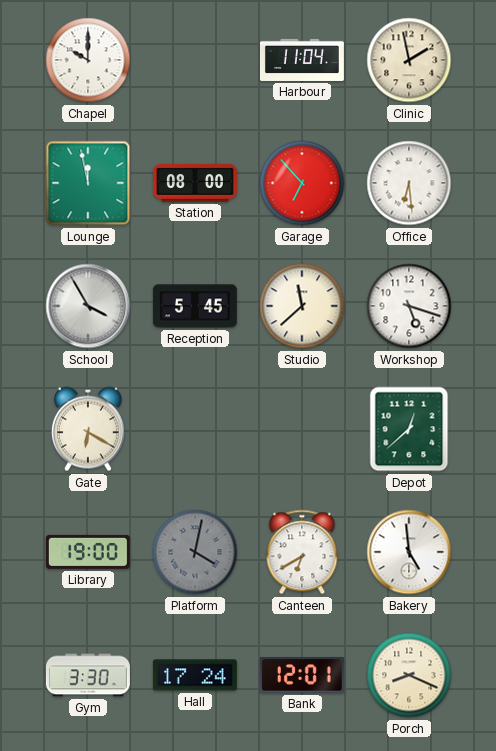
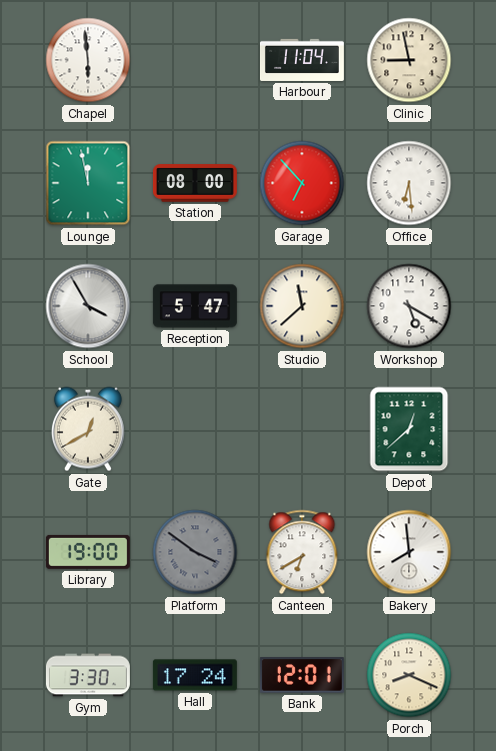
Chapel: 10:00 -> 5:59
Clinic: 1:58 -> 8:58
Reception: 5:45 -> 5:47
Workshop: 5:18 -> 5:20
Gate: 6:20 -> 12:40
Platform: 4:02 -> 3:51
Bakery: 4:59 -> 7:59
